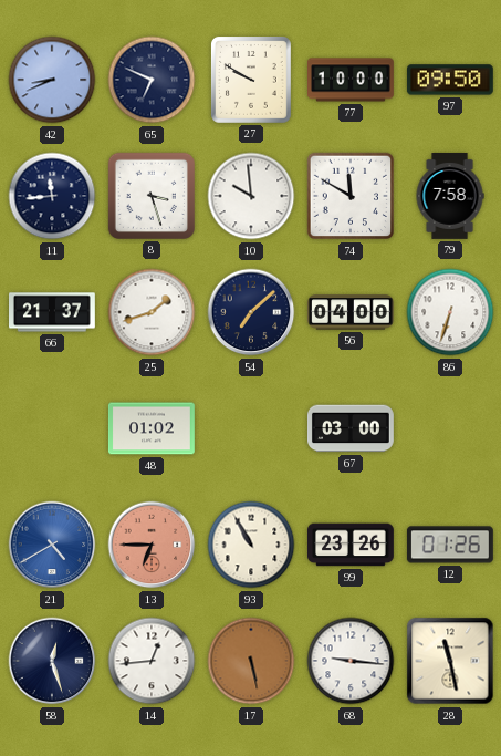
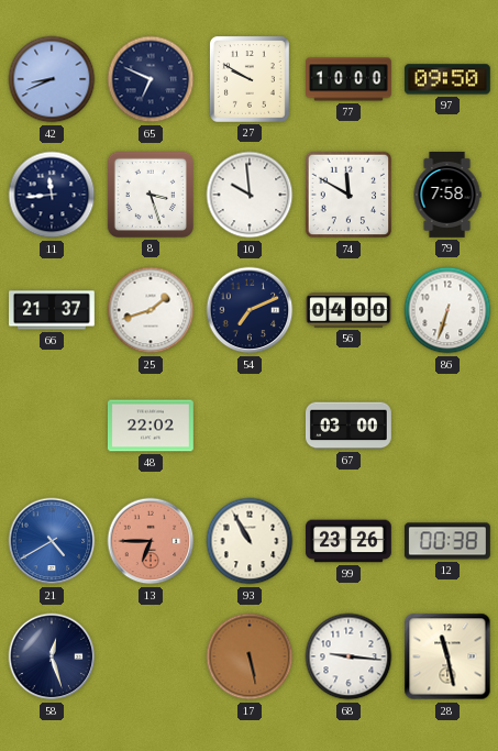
54: 7:08 -> 7:11
48: 01:02 -> 22:02
12: 01:26 -> 00:38
14: 12:44 -> none
